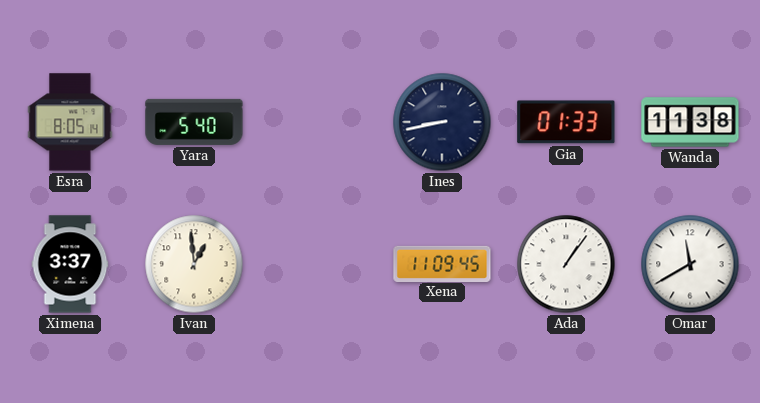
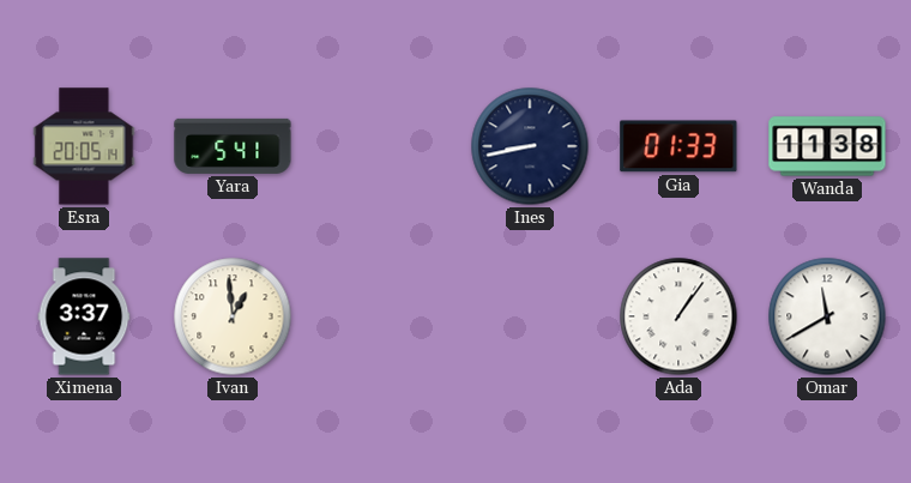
Esra: 8:05 -> 20:05
Yara: 5:40 -> 5:41
Xena: 11:09 -> none
